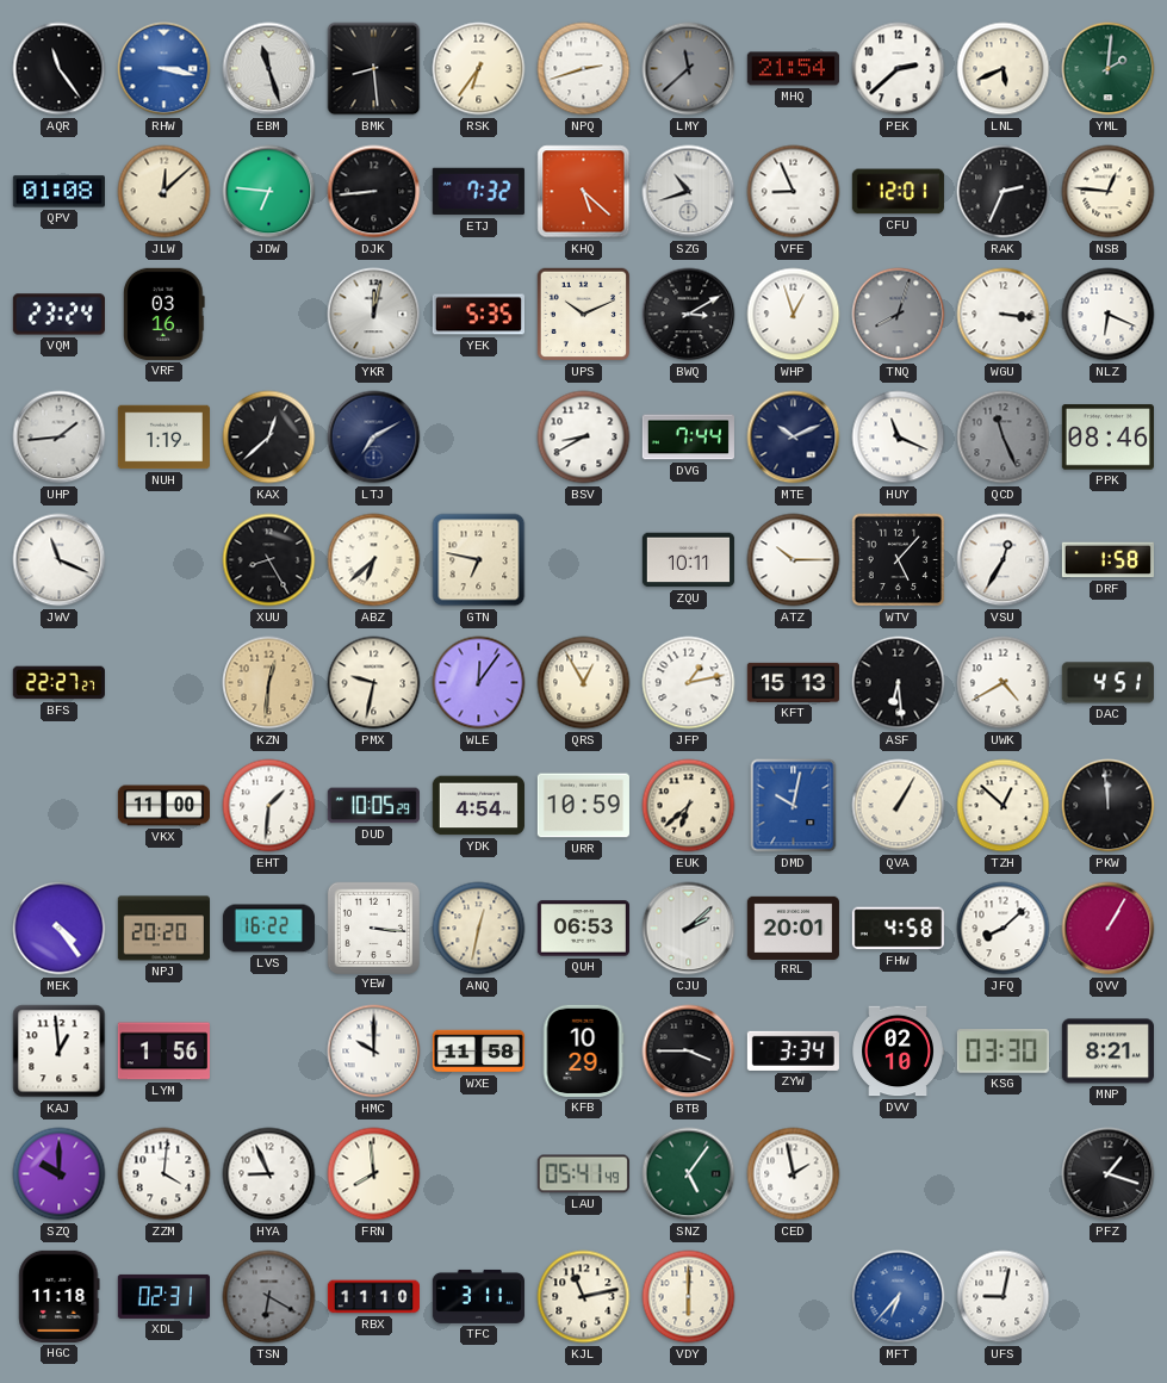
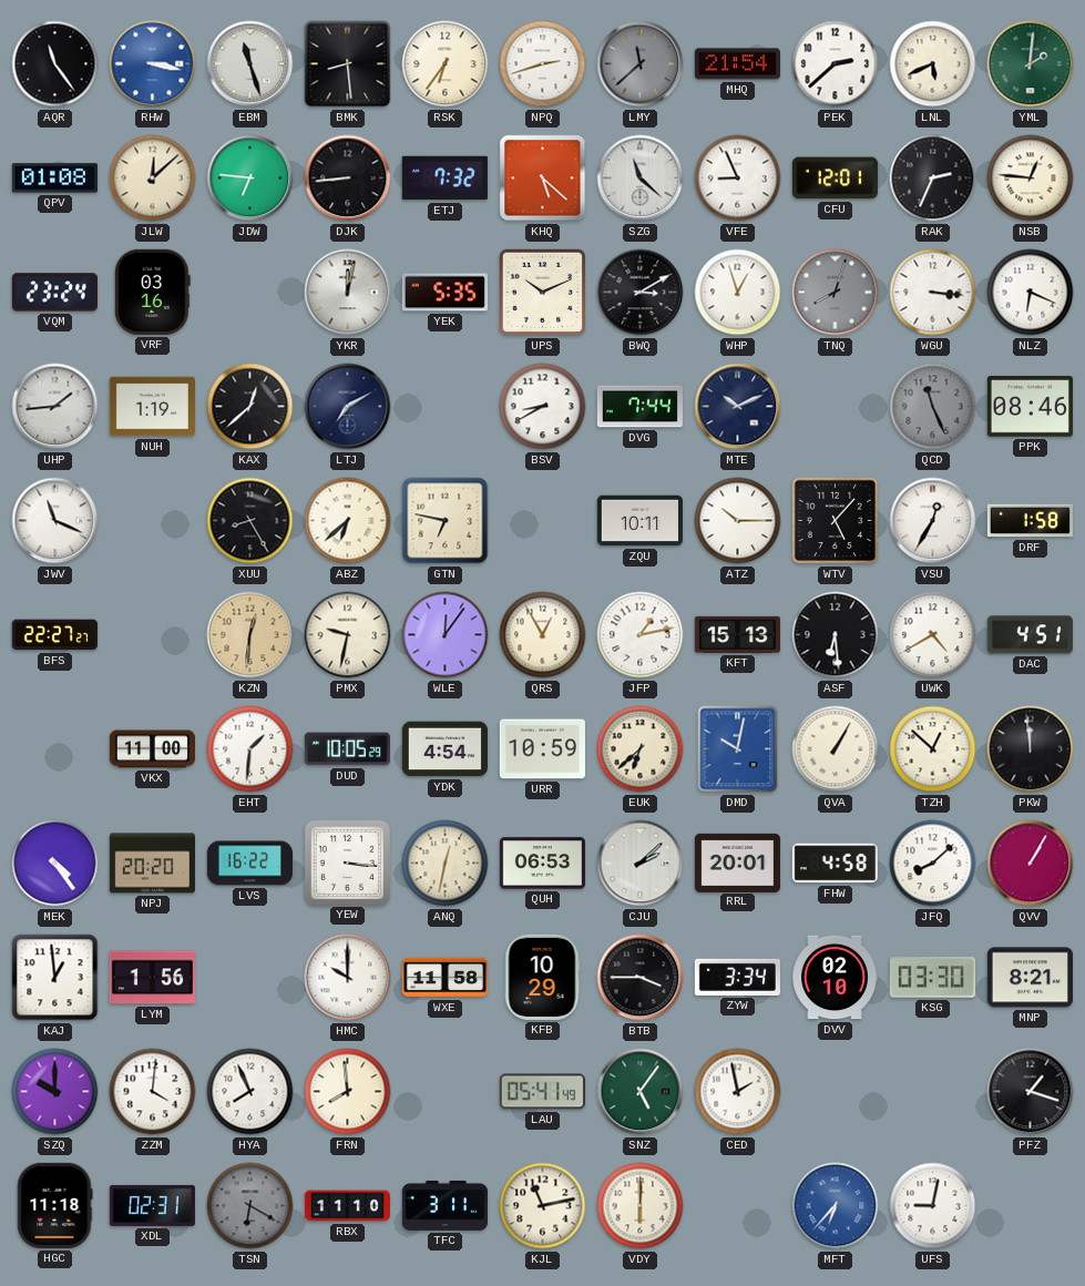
SZG: 10:42 -> 11:22
HUY: 11:19 -> none
HYA: 8:56 -> 7:56
